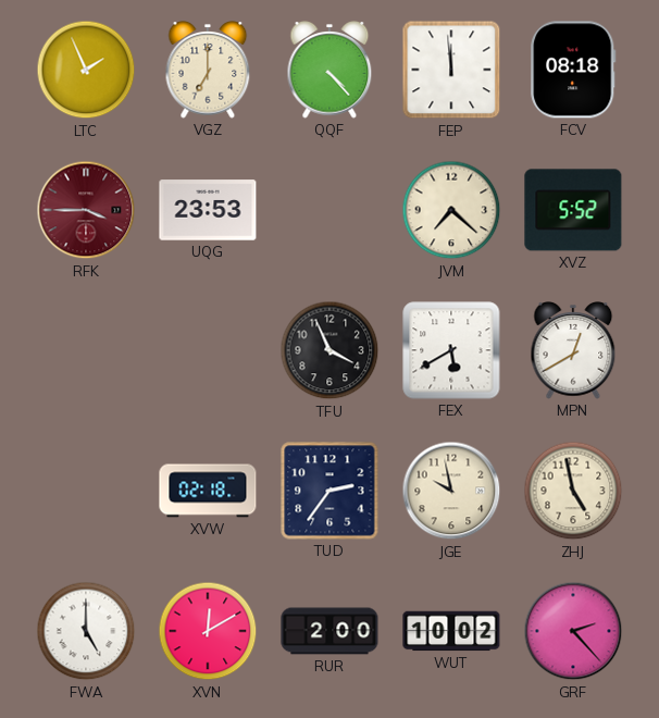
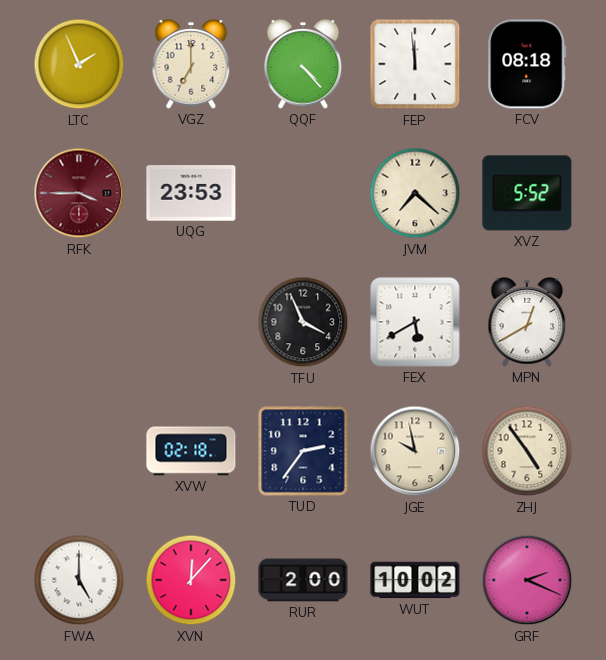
ZHJ: 4:58 -> 4:54
XVN: 12:10 -> 12:07
GRF: 2:23 -> 2:19
